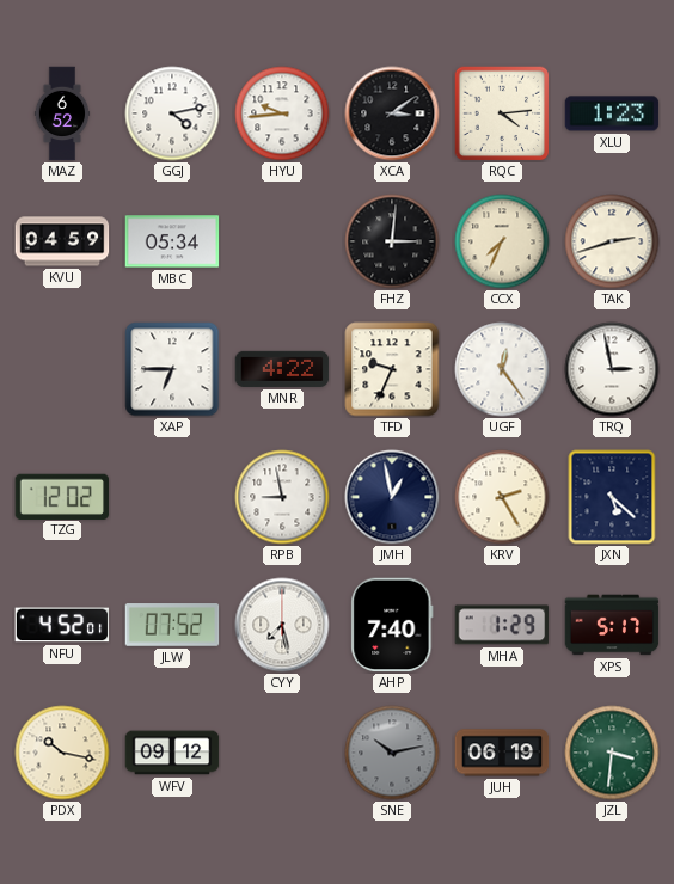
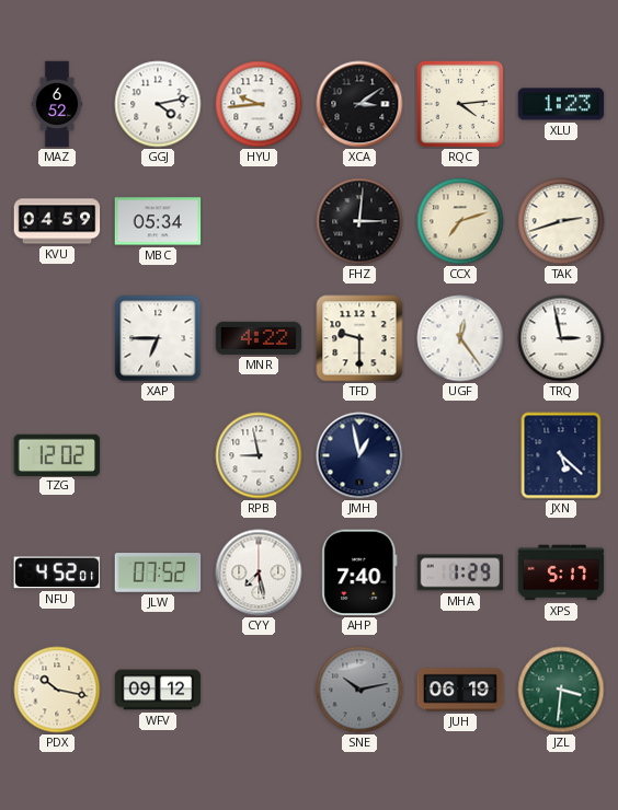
CCX: 7:34 -> 7:12
TFD: 9:34 -> 9:30
KRV: 2:25 -> none
